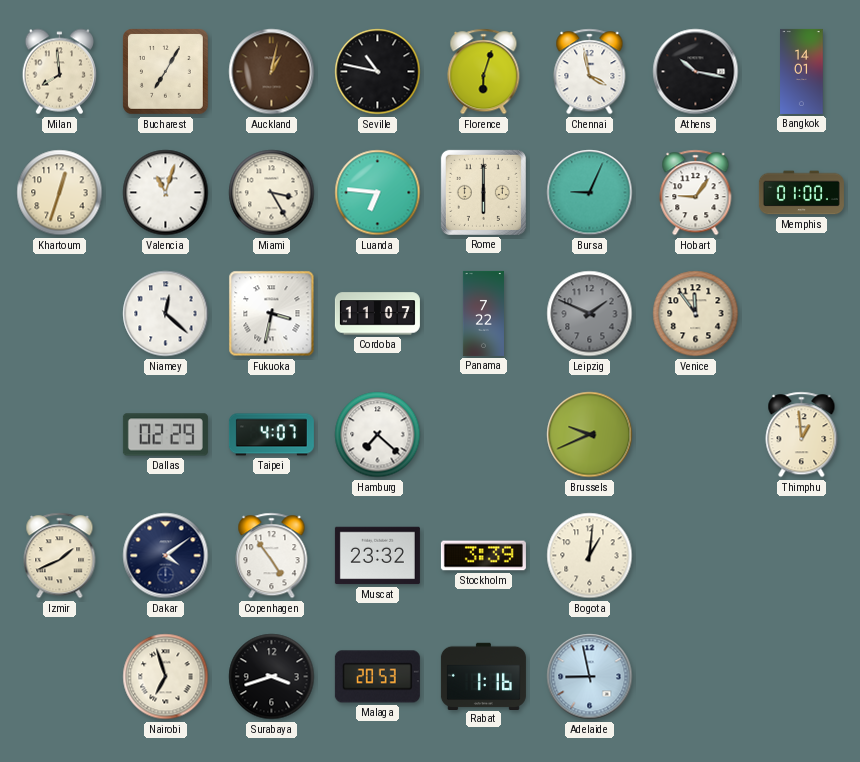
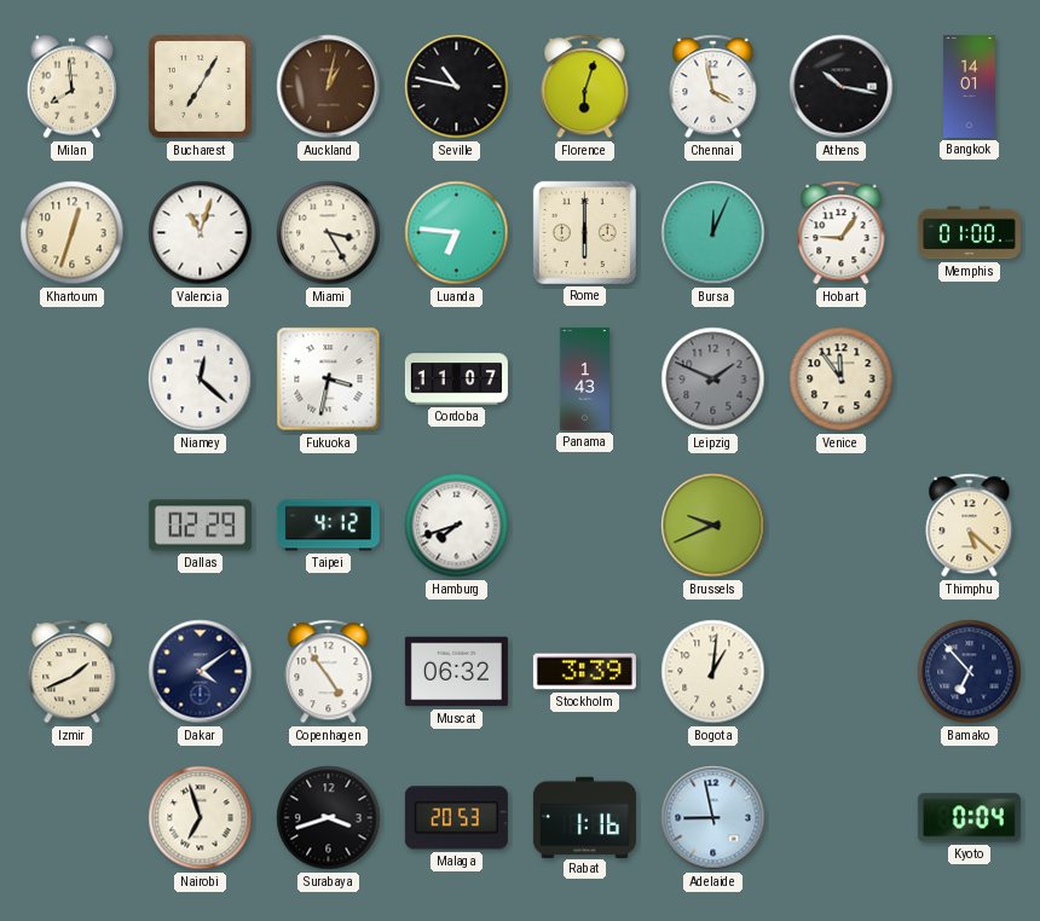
Bursa: 9:04 -> 12:04
Panama: 7:22 -> 1:43
Taipei: 4:07 -> 4:12
Hamburg: 7:22 -> 7:42
Thimphu: 12:59 -> 5:22
Muscat: 23:32 -> 06:32
Bamako: none -> 6:53
Kyoto: none -> 0:04
